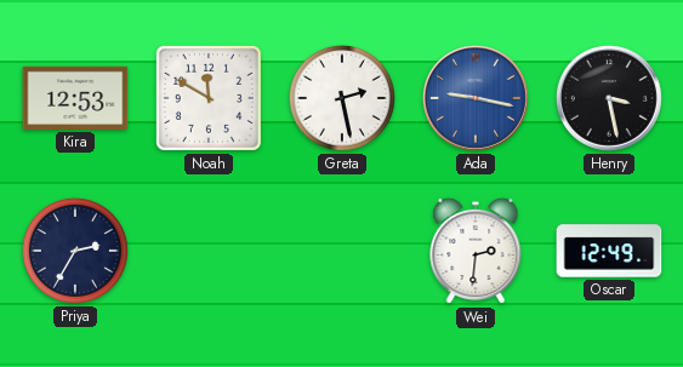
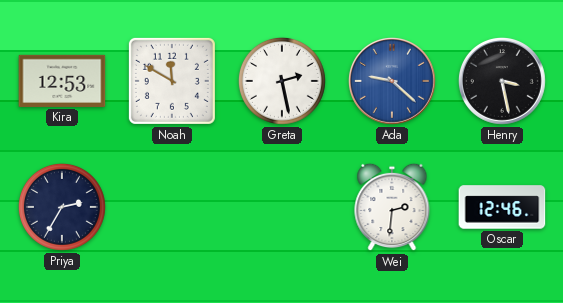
Ada: 9:17 -> 9:22
Oscar: 12:49 -> 12:46
